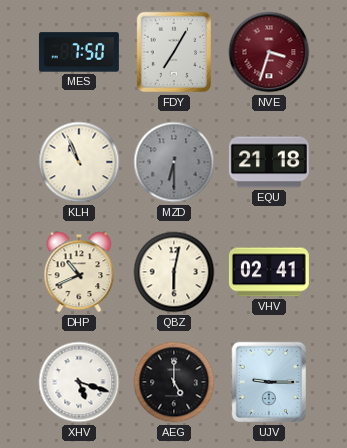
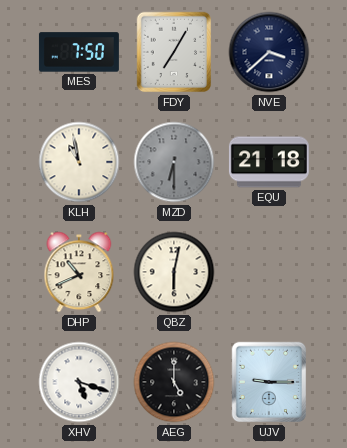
NVE: 3:33 -> 3:38
NVE dial: burgundy -> navy
KLH: 10:56 -> 10:58
VHV: 02:41 -> none
